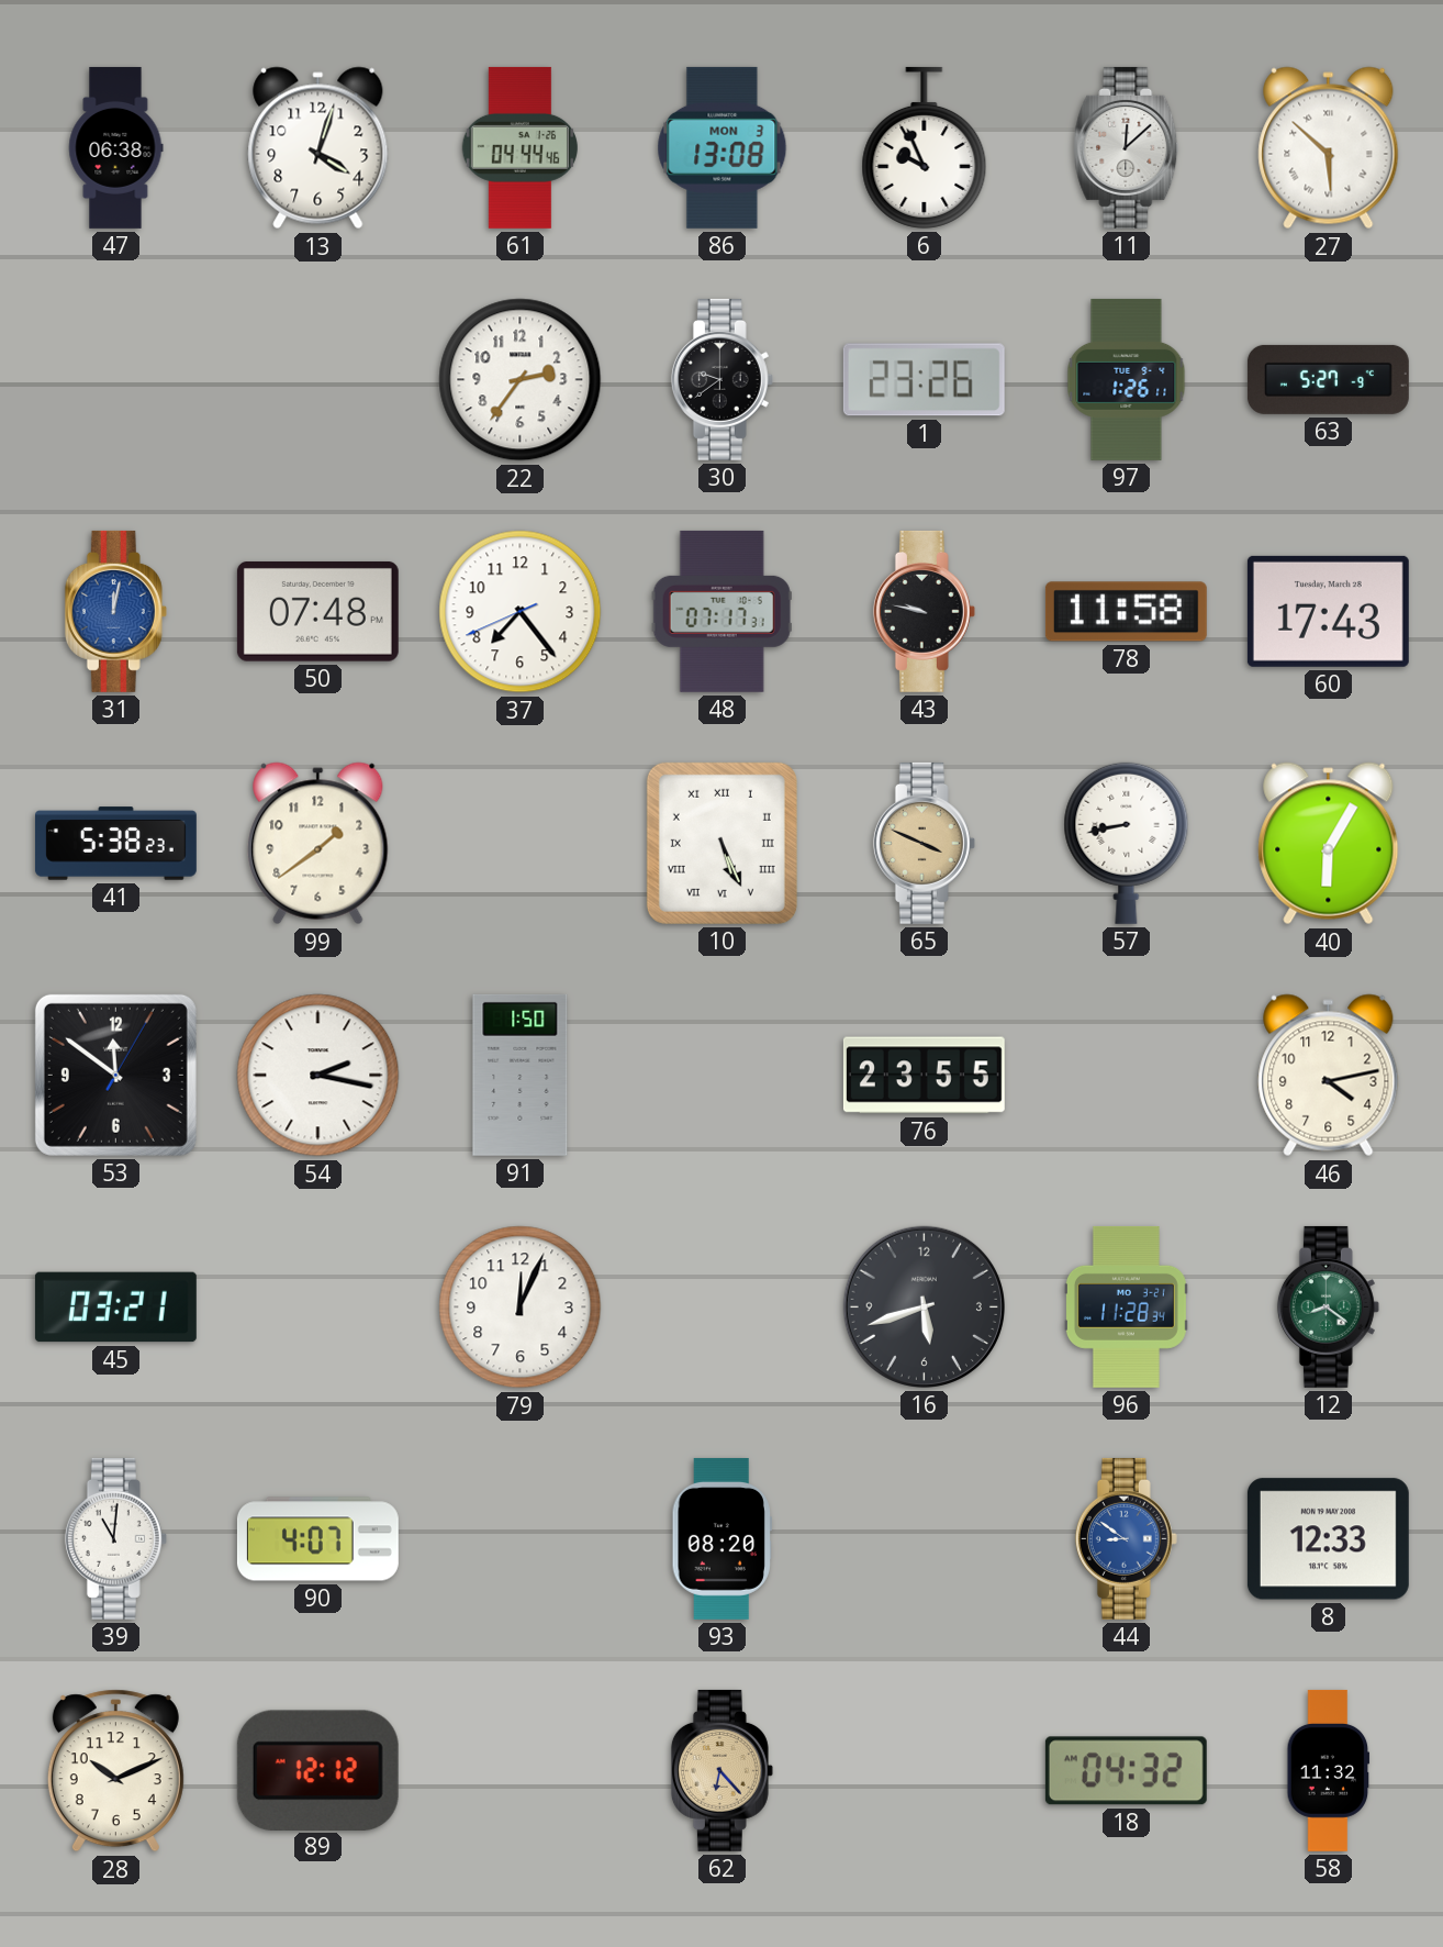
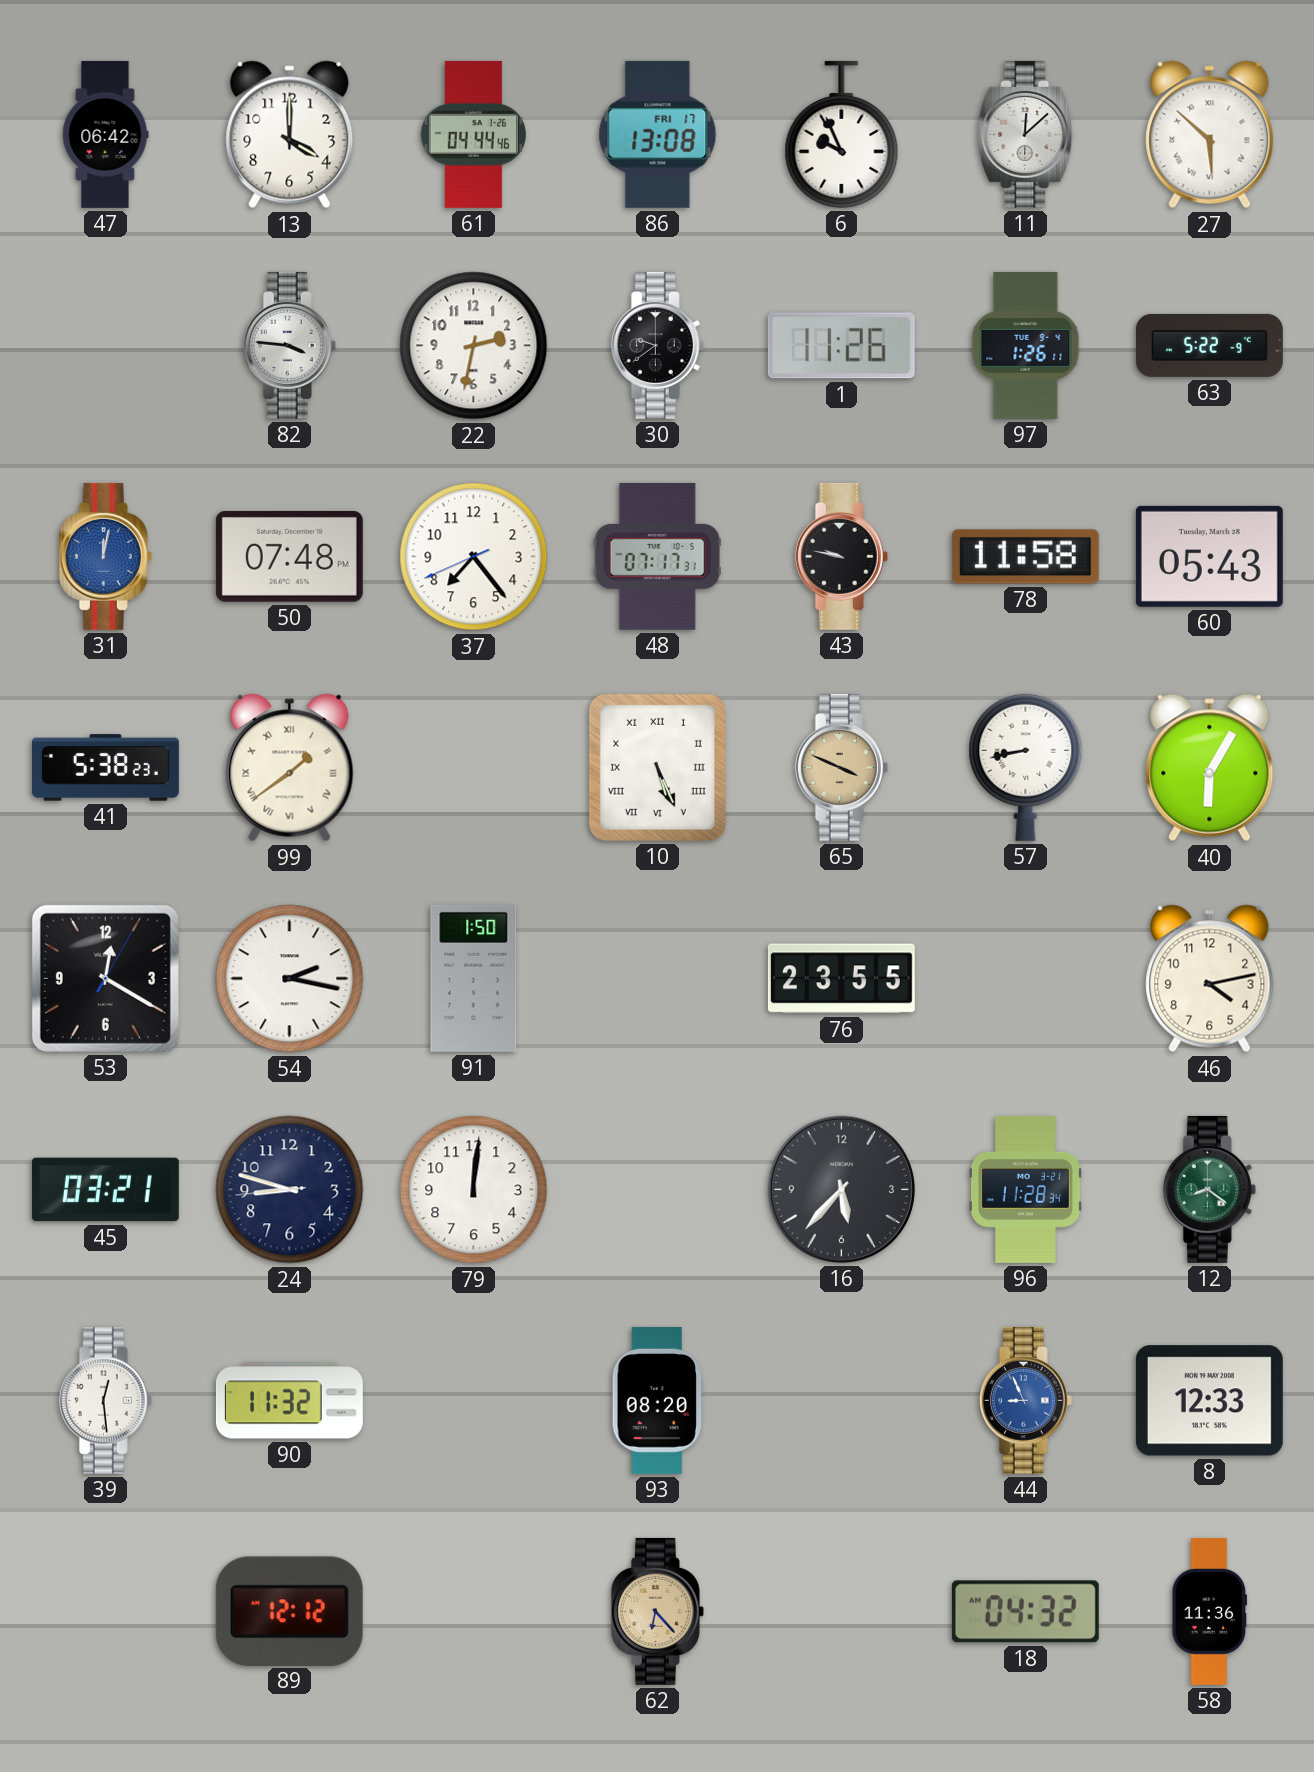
47: 06:38 -> 06:42
13: 4:03 -> 4:00
86 date: MON 3 -> FRI 17
82: none -> 3:46
22: 2:36 -> 2:32
1: 23:26 -> 11:26
63: 5:27 -> 5:22
60: 17:43 -> 05:43
99 numerals: Arabic -> Roman
53: 11:51 -> 12:20
24: none -> 8:47
79: 12:04 -> 12:01
16: 5:42 -> 5:37
39: 11:01 -> 12:29
90: 4:07 -> 11:32
44: 8:51 -> 8:56
28: 10:11 -> none
58: 11:32 -> 11:36
